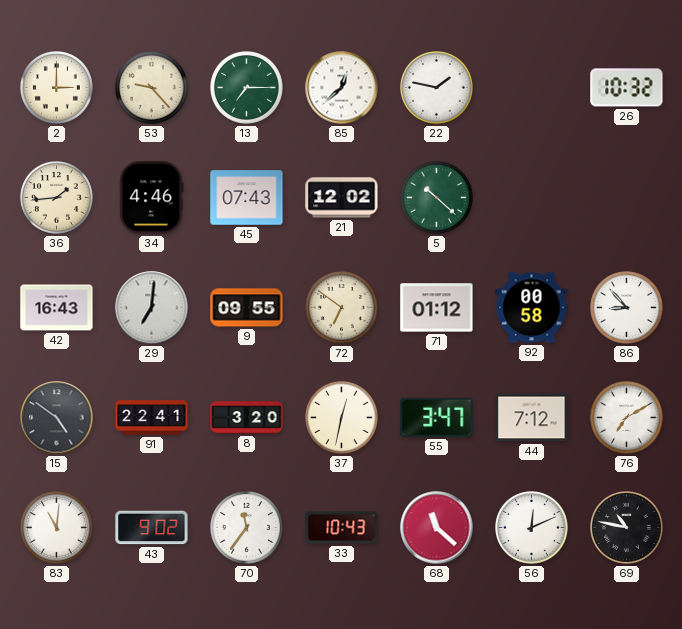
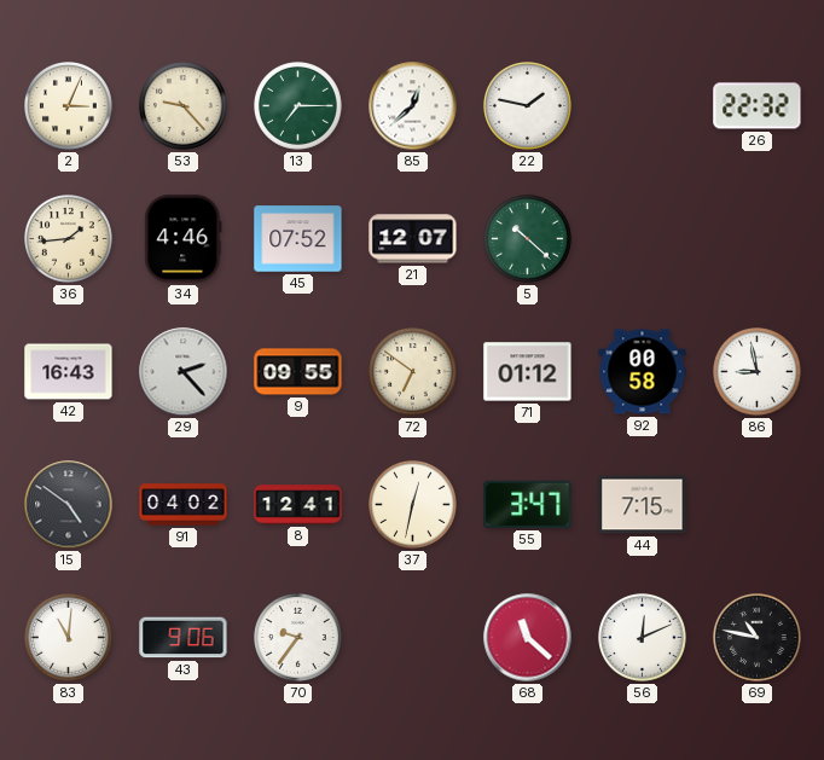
2: 3:00 -> 3:04
26: 10:32 -> 22:32
45: 07:43 -> 07:52
21: 12:02 -> 12:07
29: 7:01 -> 2:23
86: 8:53 -> 8:58
91: 22:41 -> 04:02
8: 3:20 -> 12:41
44: 7:12 -> 7:15
76: 7:10 -> none
43: 9:02 -> 9:06
70: 11:36 -> 9:36
33: 10:43 -> none
